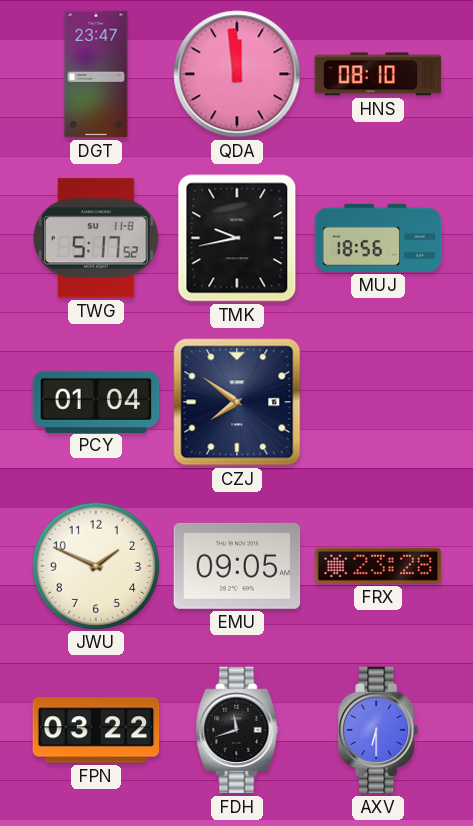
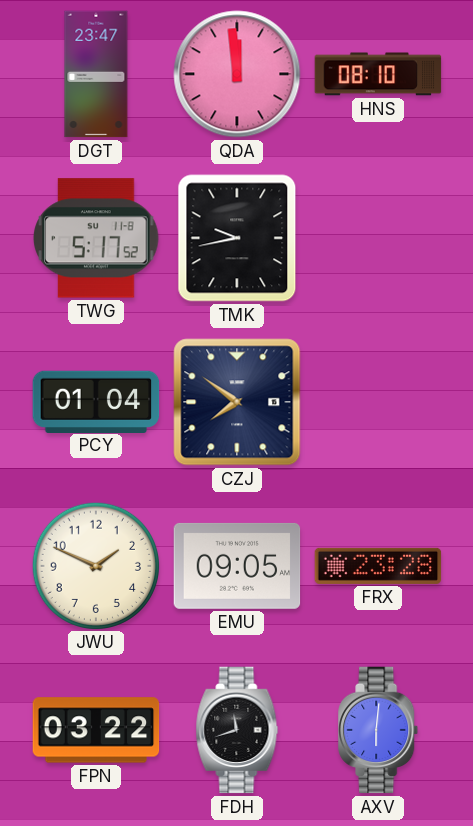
MUJ: 18:56 -> none
AXV: 6:30 -> 6:01
